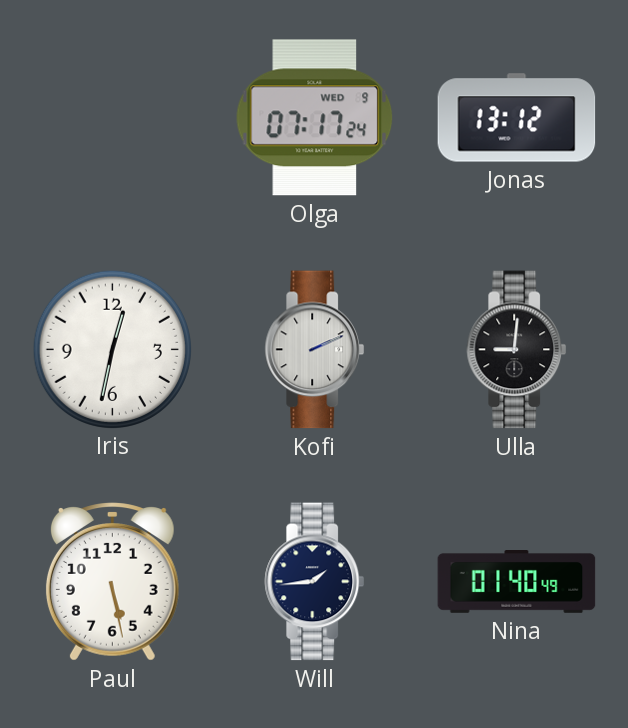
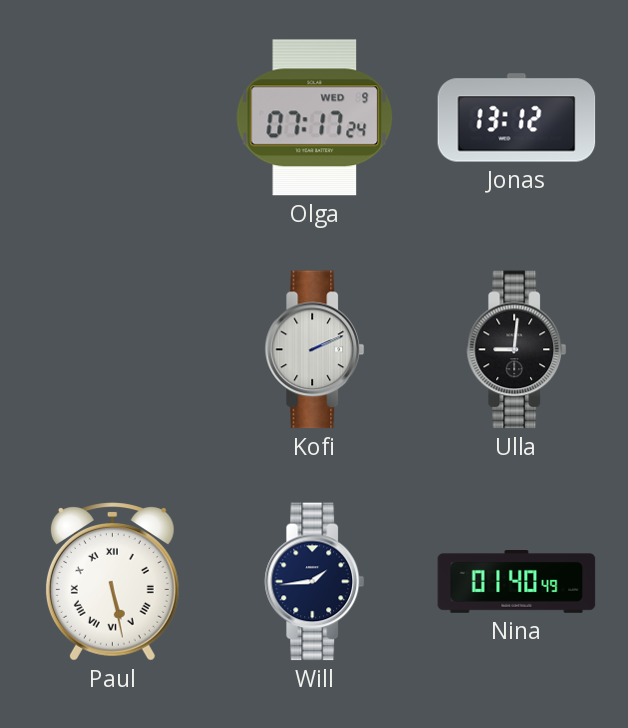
Iris: 12:32 -> none
Paul numerals: Arabic -> Roman
